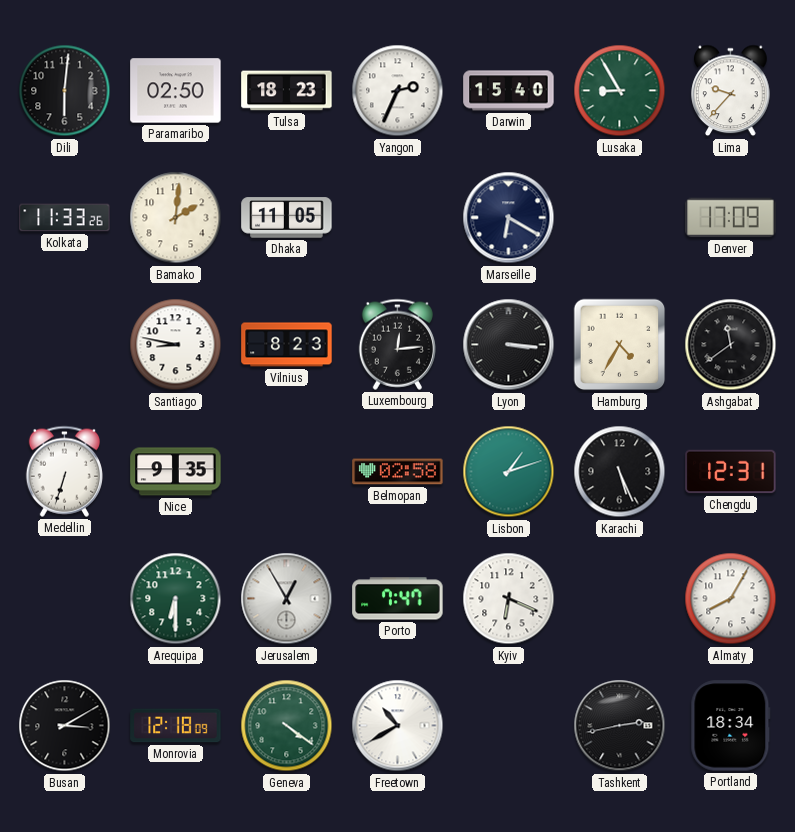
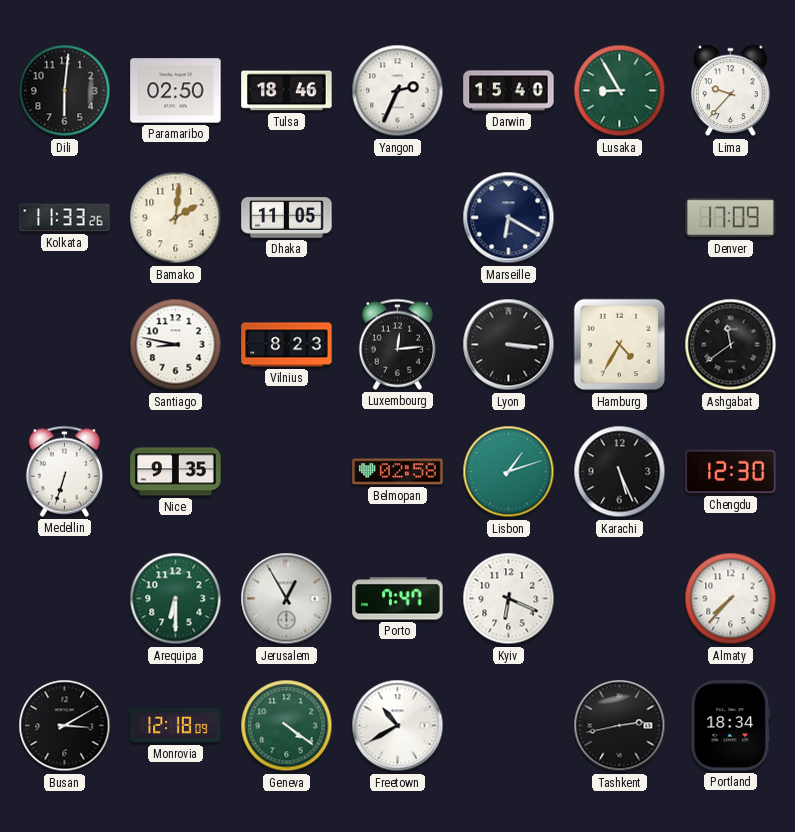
Tulsa: 18:23 -> 18:46
Chengdu: 12:31 -> 12:30
Almaty: 8:05 -> 7:37
